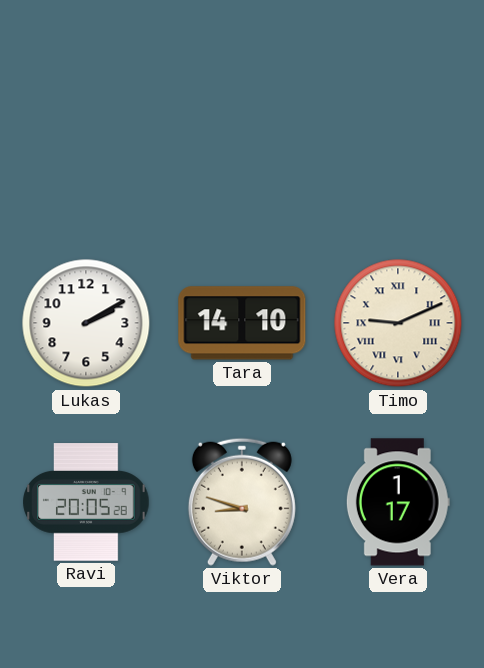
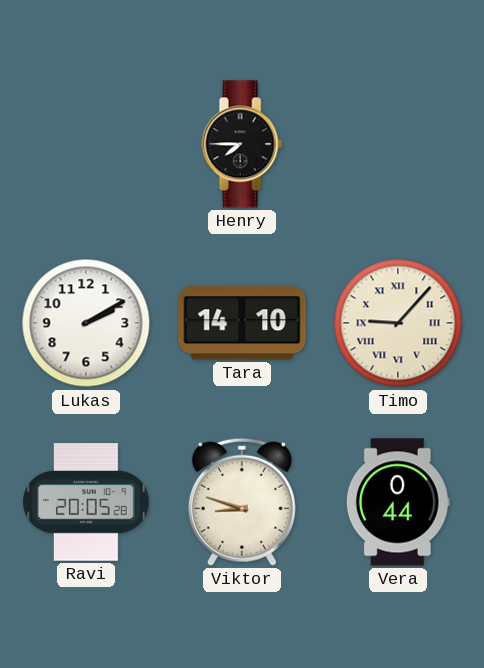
Henry: none -> 7:45
Timo: 9:11 -> 9:07
Vera: 1:17 -> 0:44
